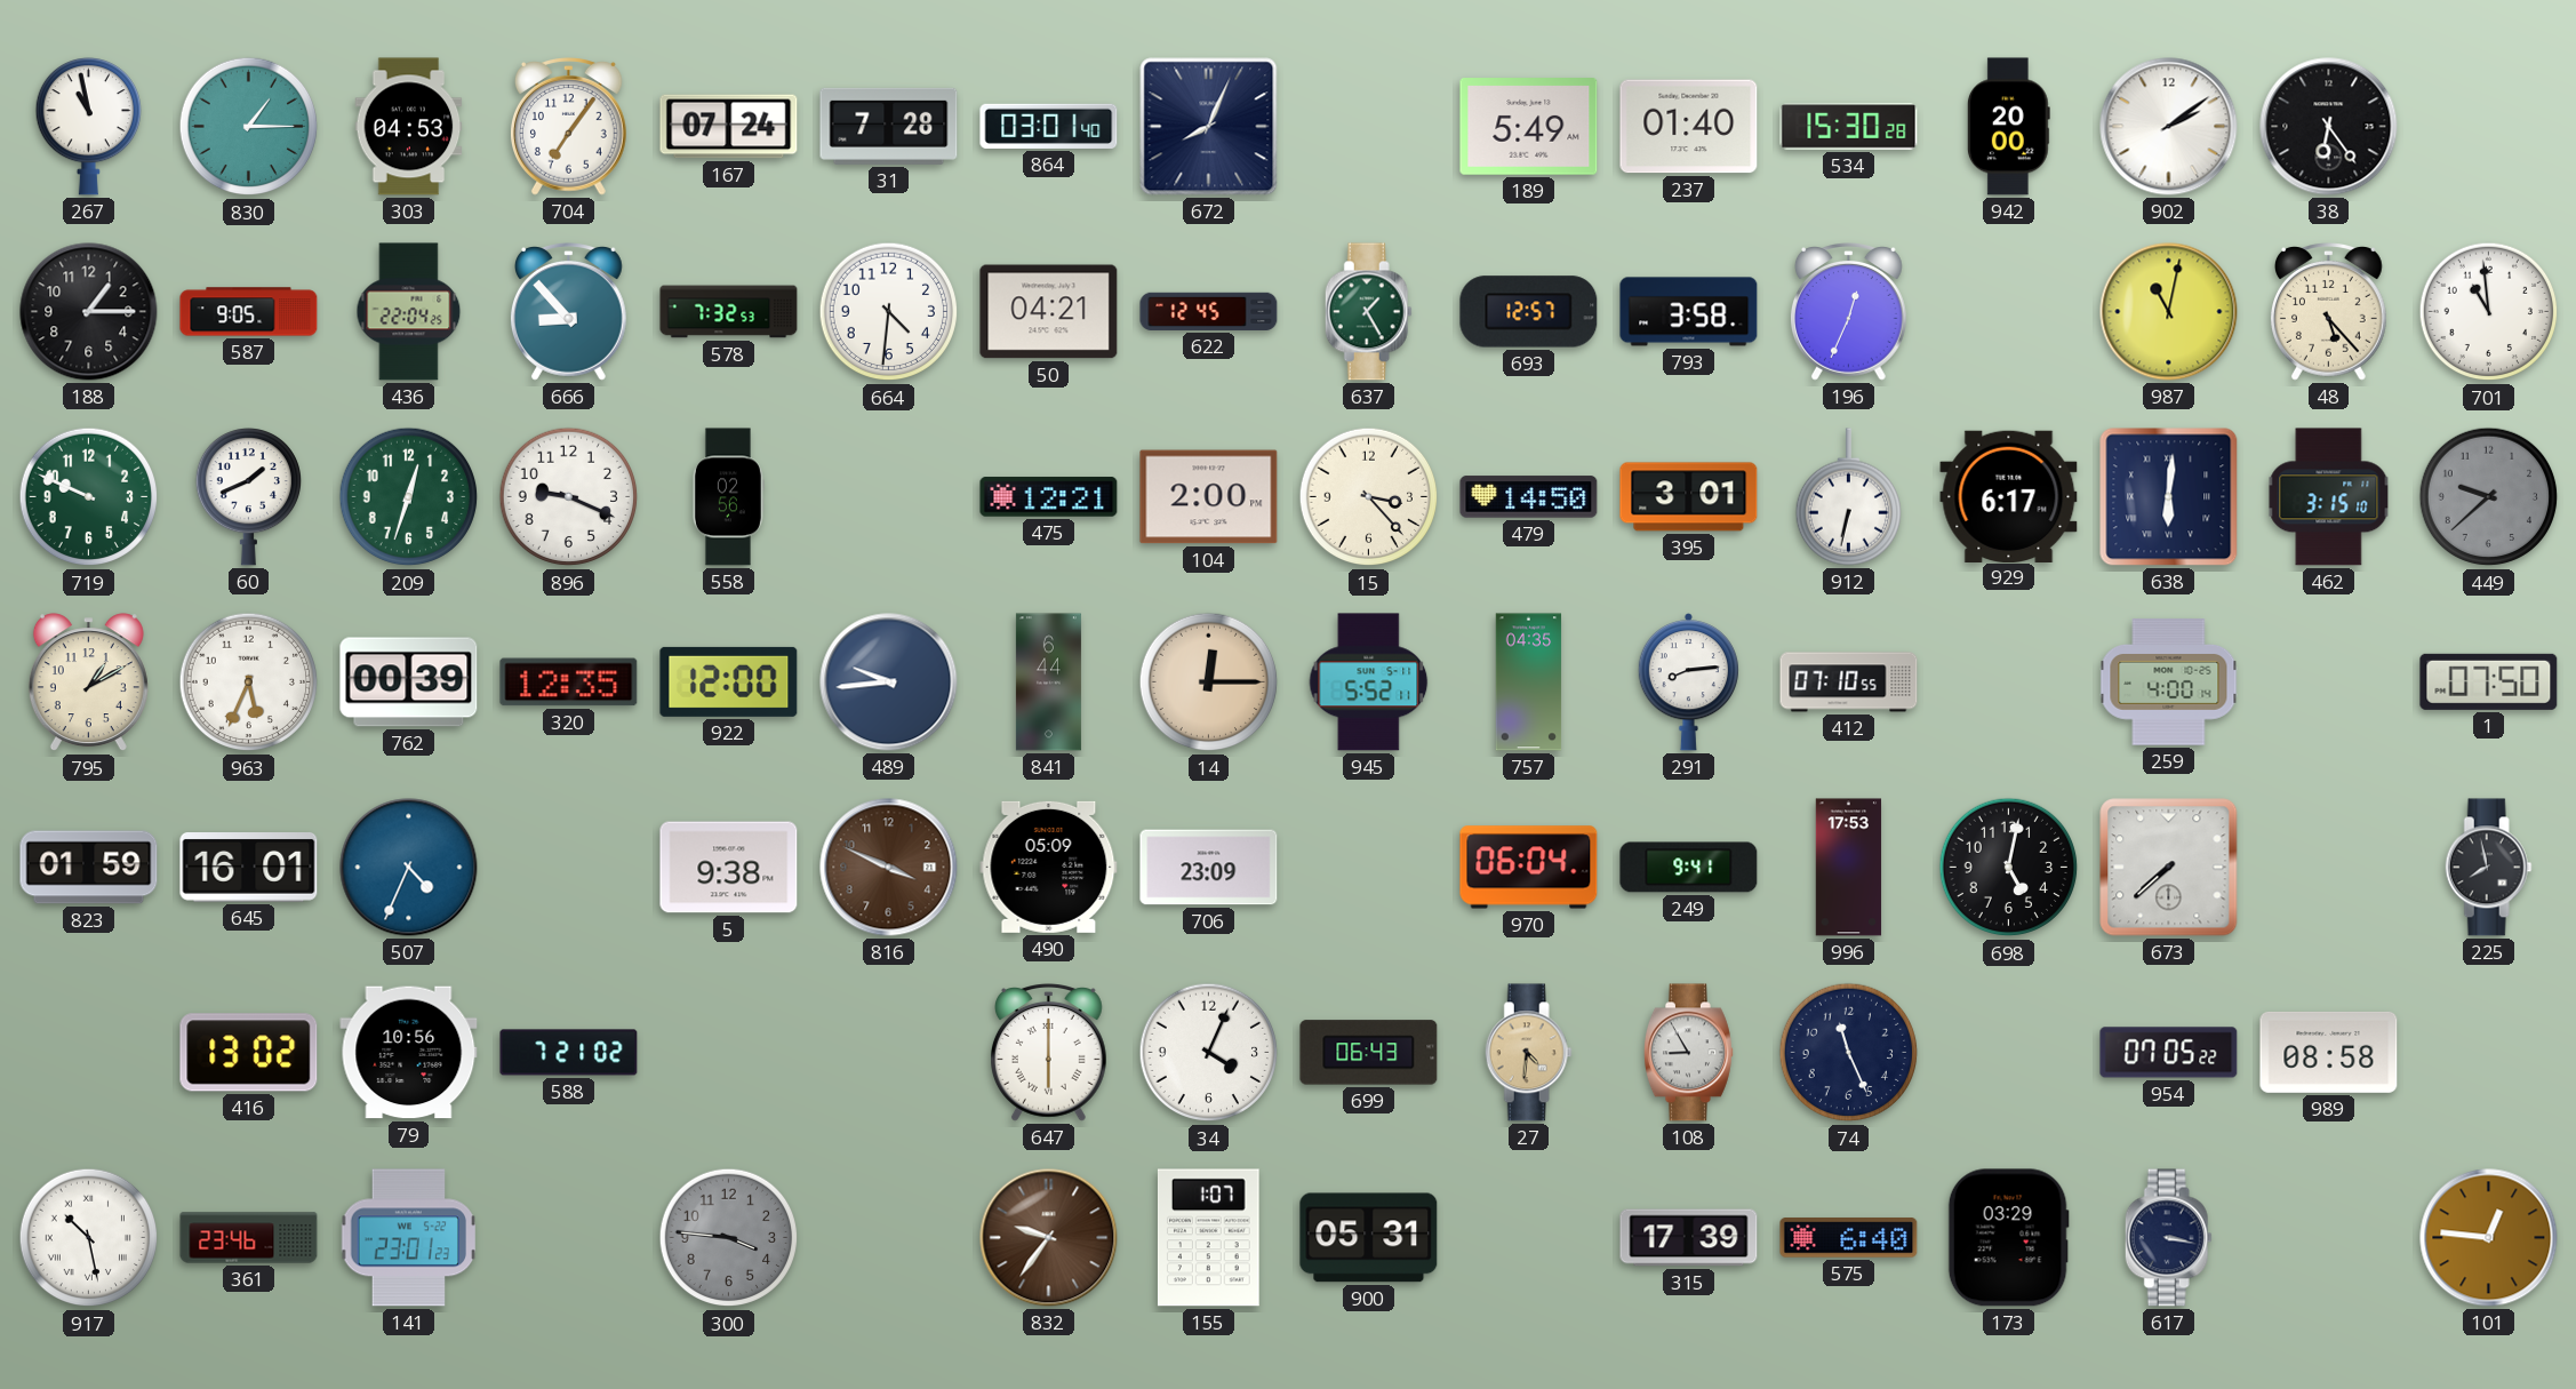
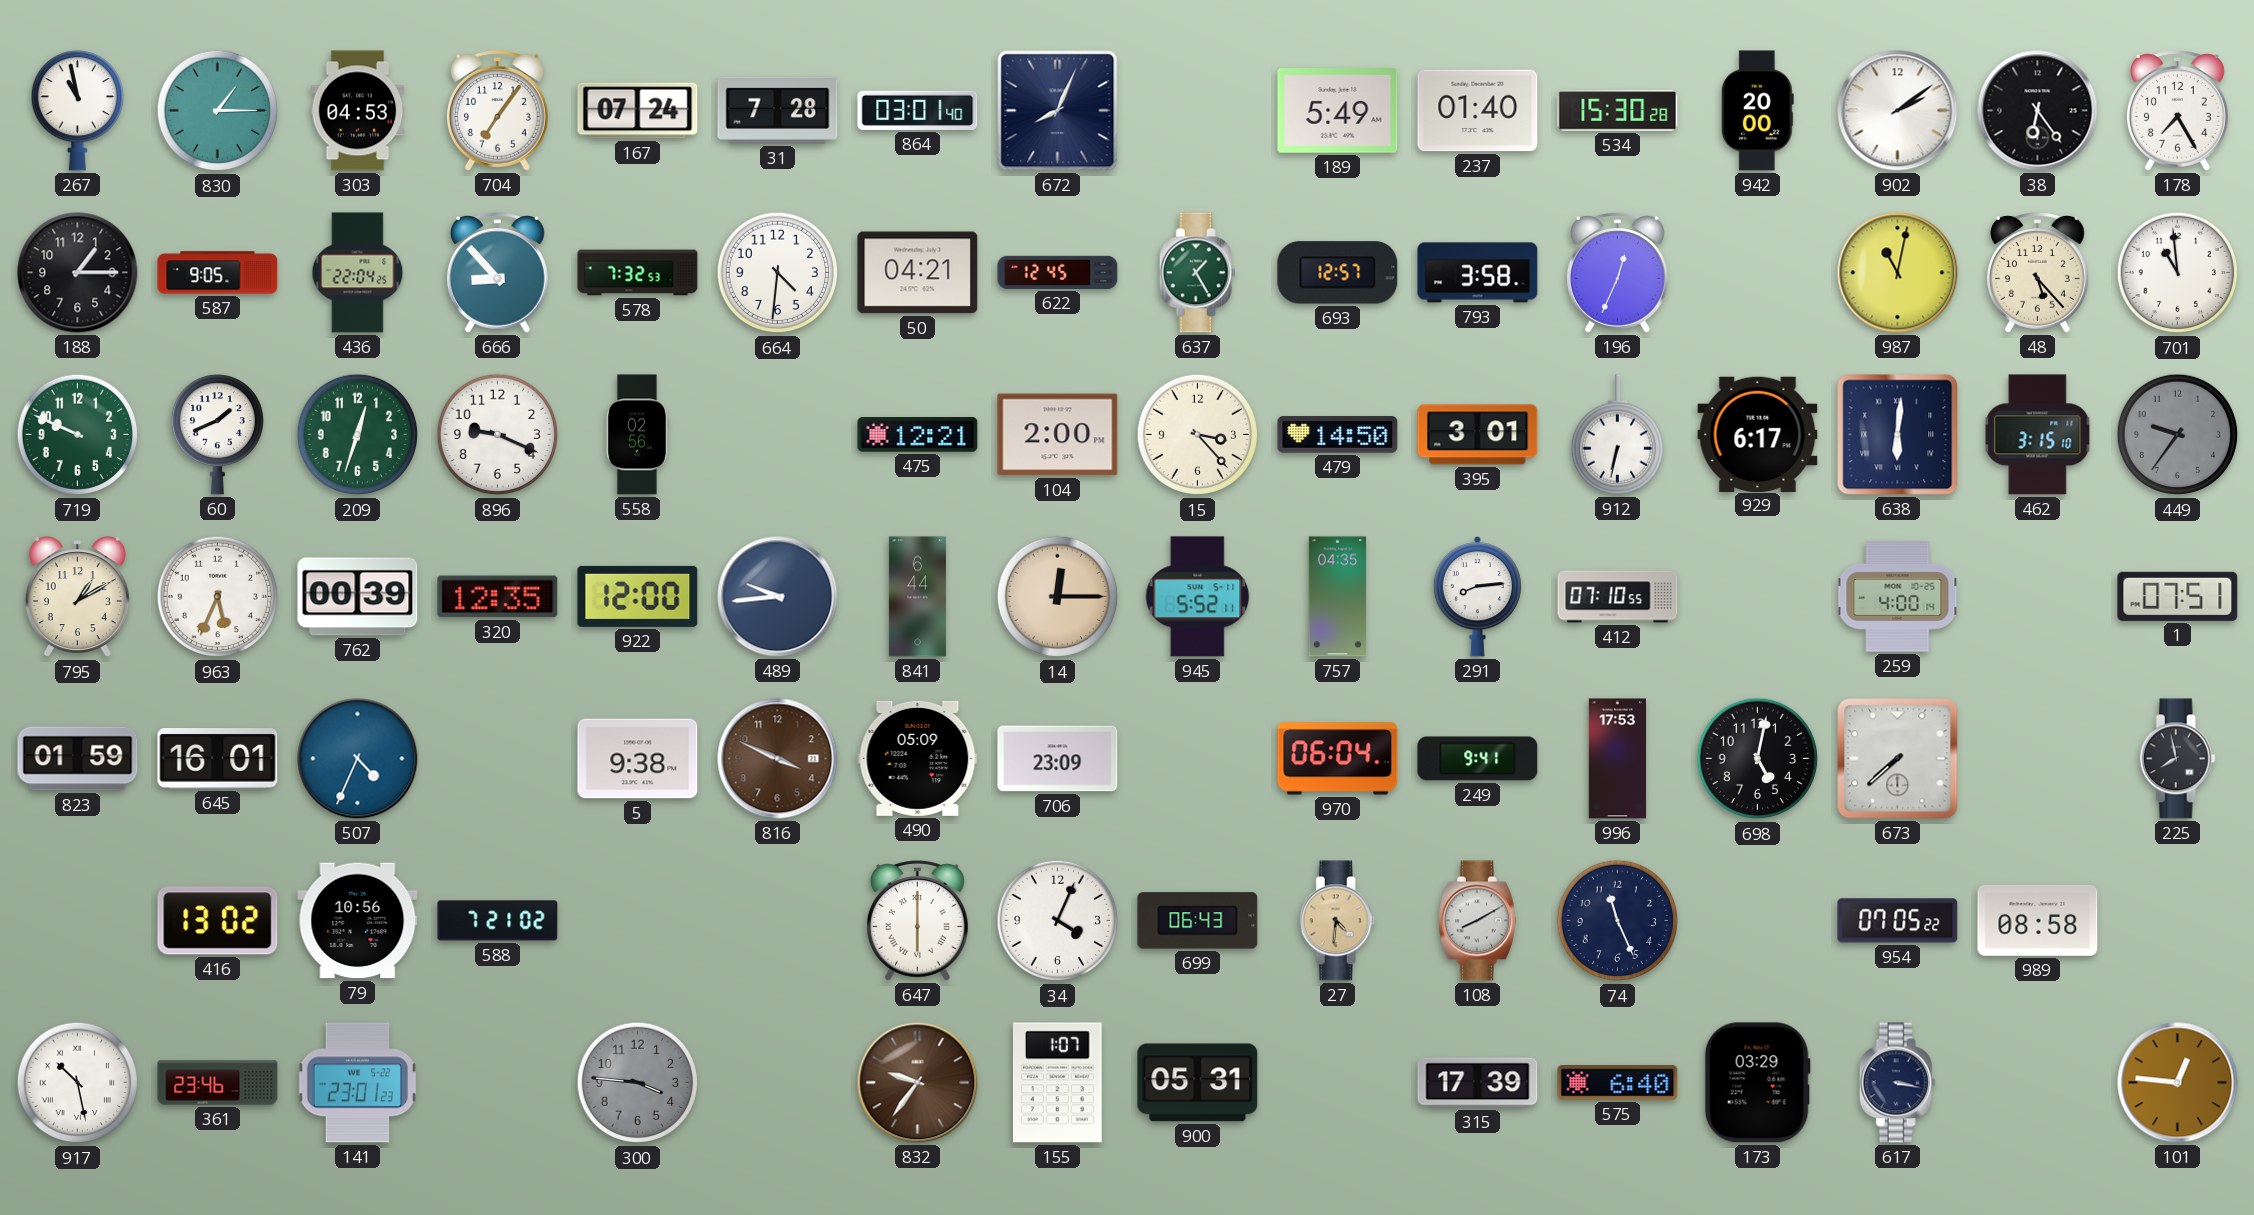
178: none -> 7:25
449: 9:38 -> 9:36
1: 07:50 -> 07:51
108: 8:55 -> 8:10
